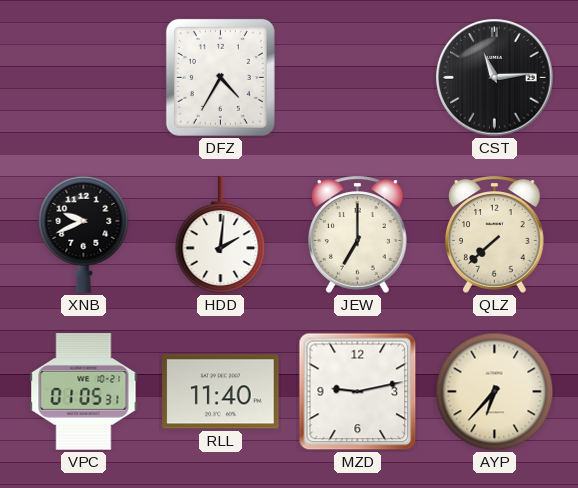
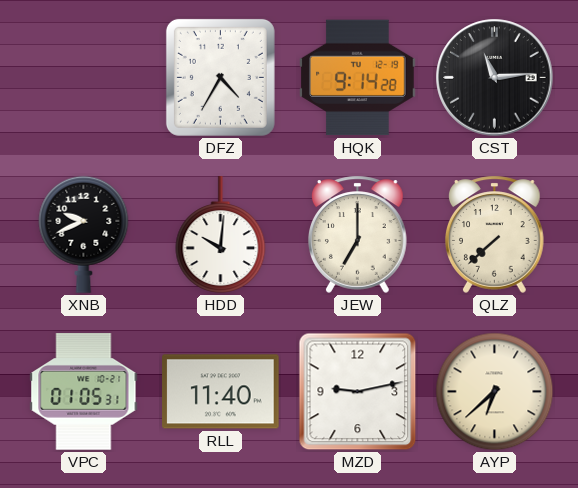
HQK: none -> 9:14
HDD: 2:01 -> 10:01
AYP: 6:37 -> 6:38
